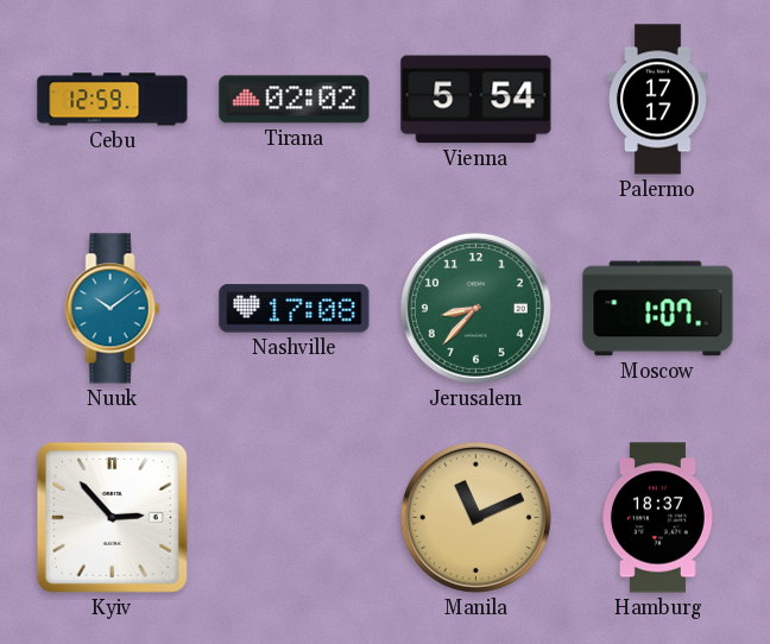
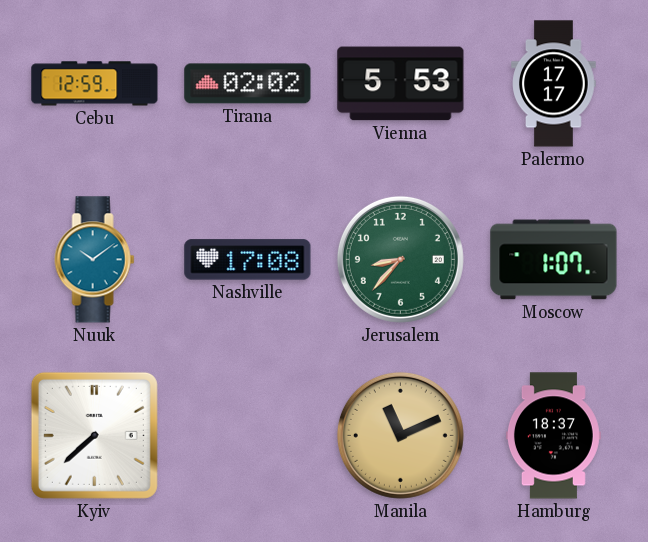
Vienna: 5:54 -> 5:53
Kyiv: 2:53 -> 7:38
